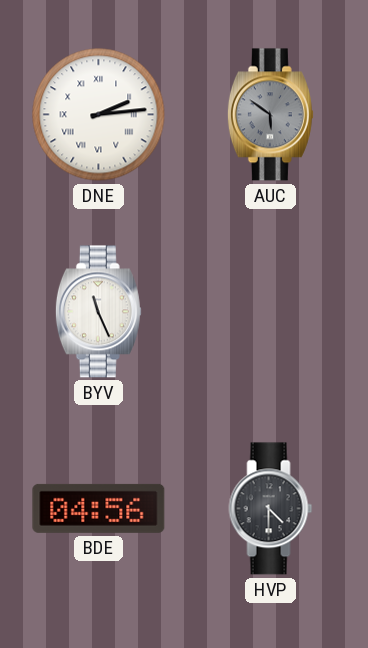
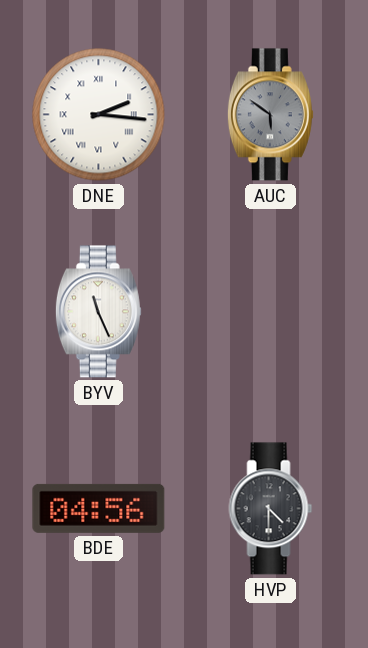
DNE: 2:14 -> 2:16
